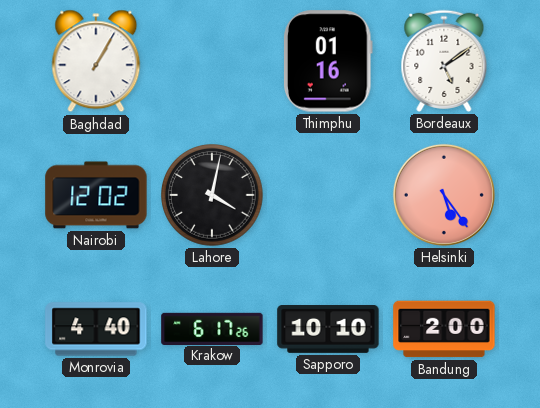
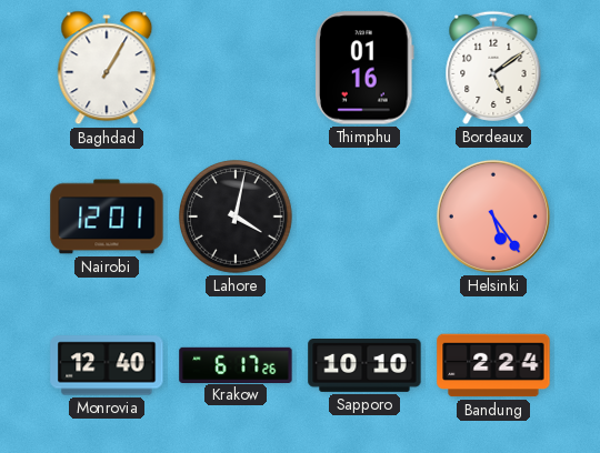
Nairobi: 12:02 -> 12:01
Monrovia: 4:40 -> 12:40
Bandung: 2:00 -> 2:24
